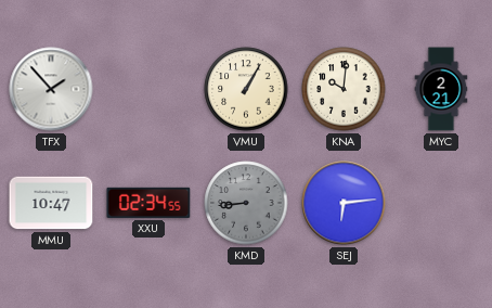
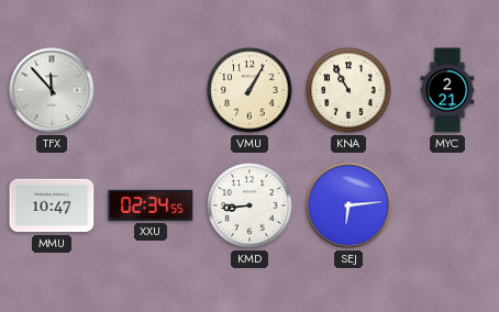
TFX: 1:53 -> 11:53
KNA: 10:01 -> 10:55
KMD dial: grey -> white
